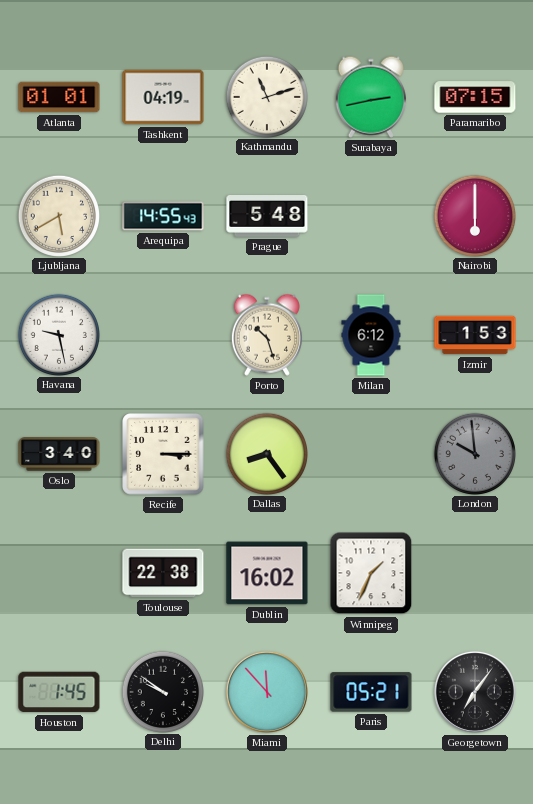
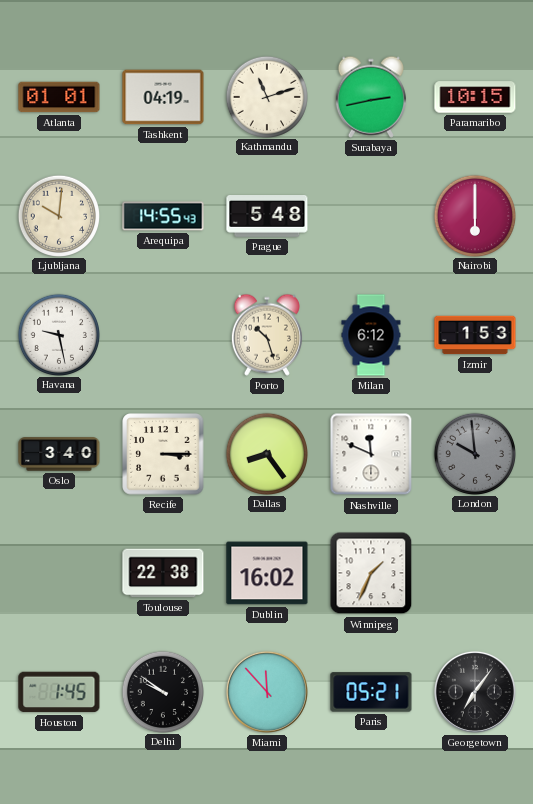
Paramaribo: 07:15 -> 10:15
Ljubljana: 5:40 -> 10:01
Nashville: none -> 11:49
